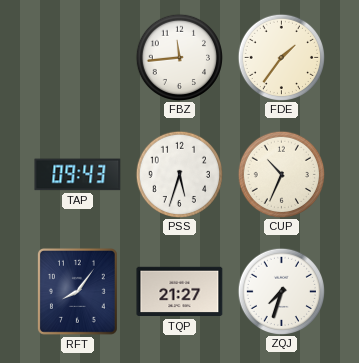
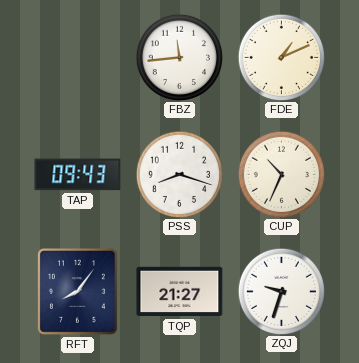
FDE: 1:36 -> 1:11
PSS: 5:33 -> 8:18
ZQJ: 7:33 -> 9:33
